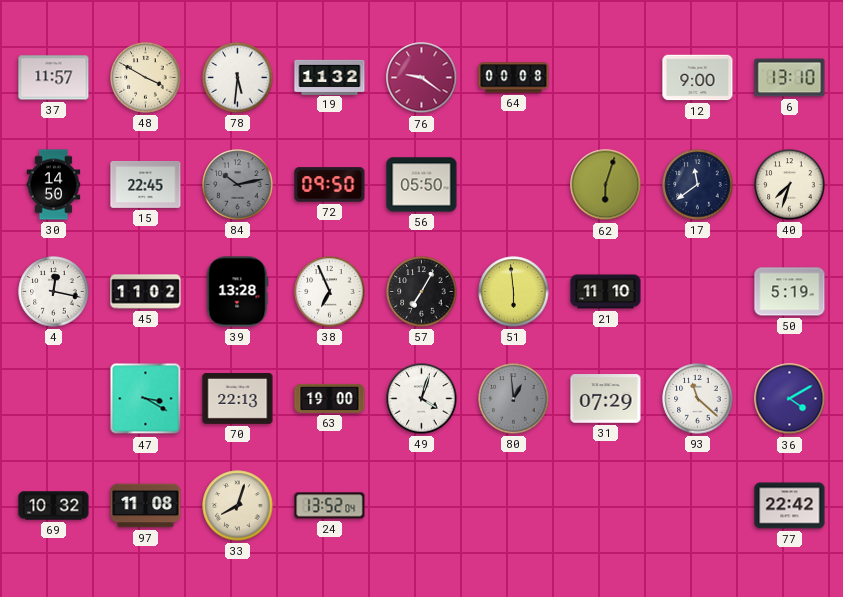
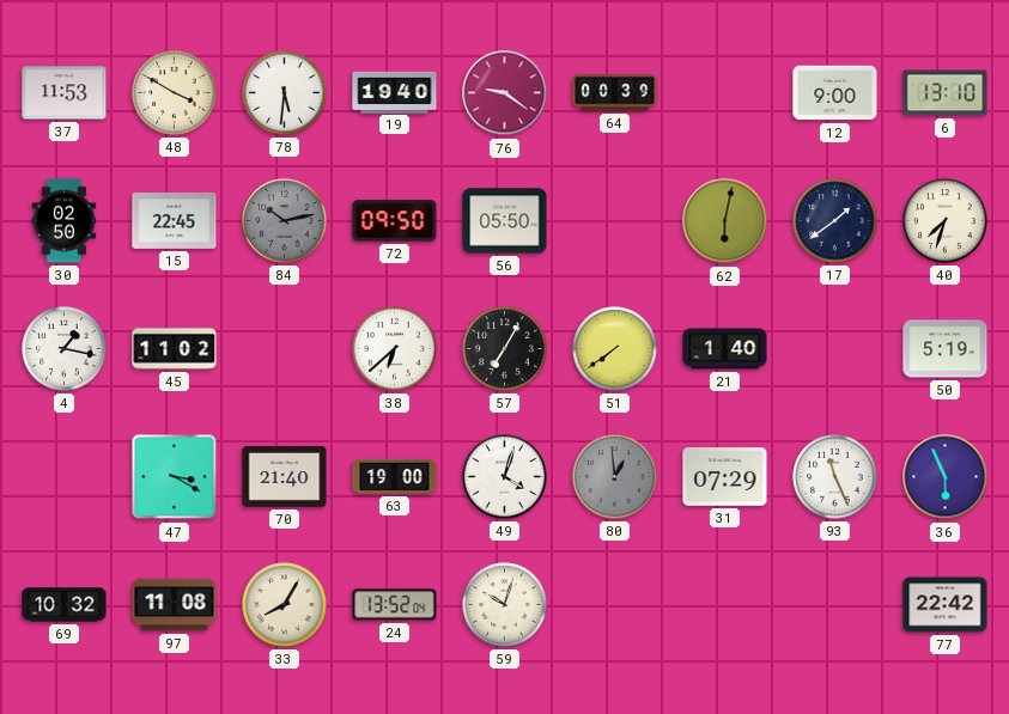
37: 11:57 -> 11:53
19: 11:32 -> 19:40
64: 00:08 -> 00:39
30: 14:50 -> 02:50
62: 6:03 -> 6:02
17: 11:39 -> 1:39
4: 12:17 -> 1:17
39: 13:28 -> none
38: 6:56 -> 6:38
51: 5:59 -> 7:39
21: 11:10 -> 1:40
70: 22:13 -> 21:40
93: 11:22 -> 11:26
36: 4:10 -> 5:56
33: 8:03 -> 8:05
59: none -> 10:03
